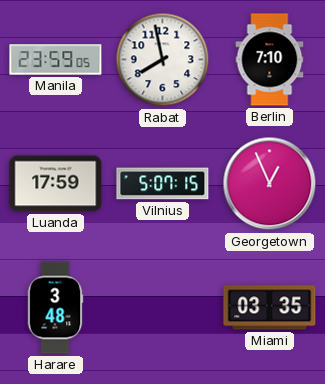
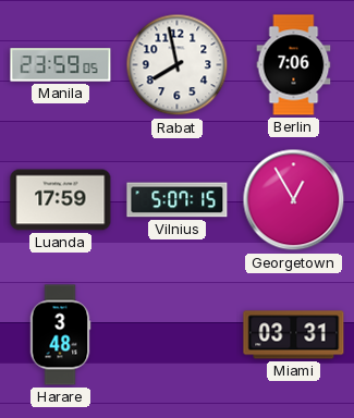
Berlin: 7:10 -> 7:06
Georgetown: 12:56 -> 12:55
Miami: 03:35 -> 03:31
